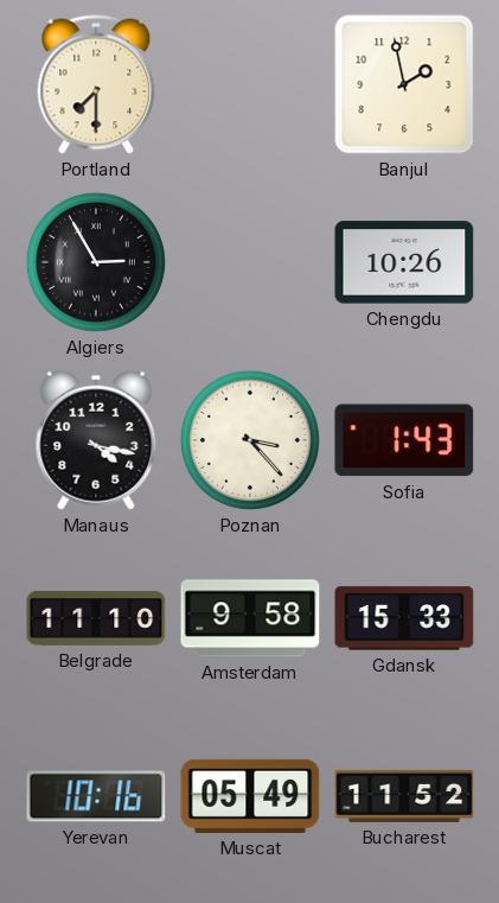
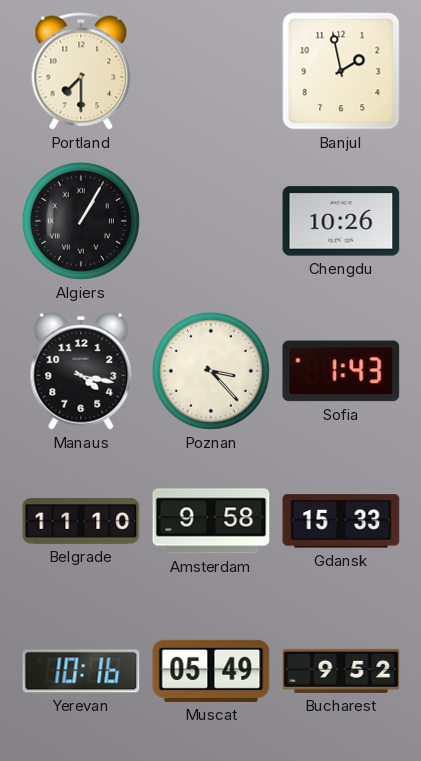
Algiers: 2:55 -> 1:05
Bucharest: 11:52 -> 9:52
